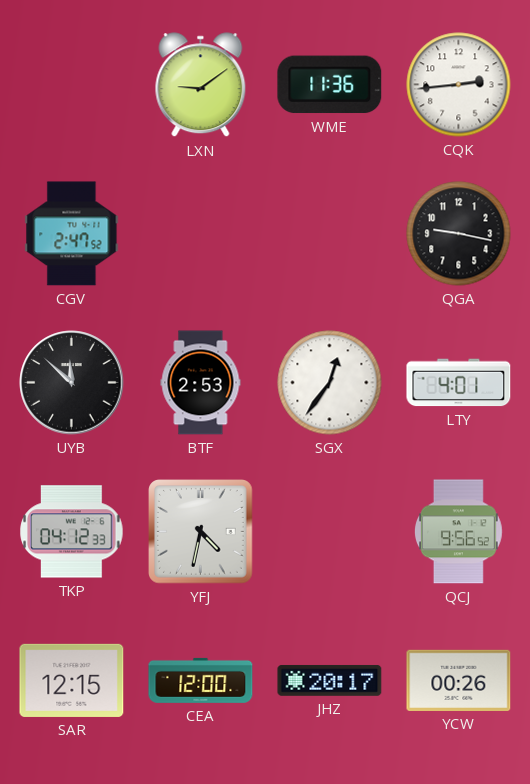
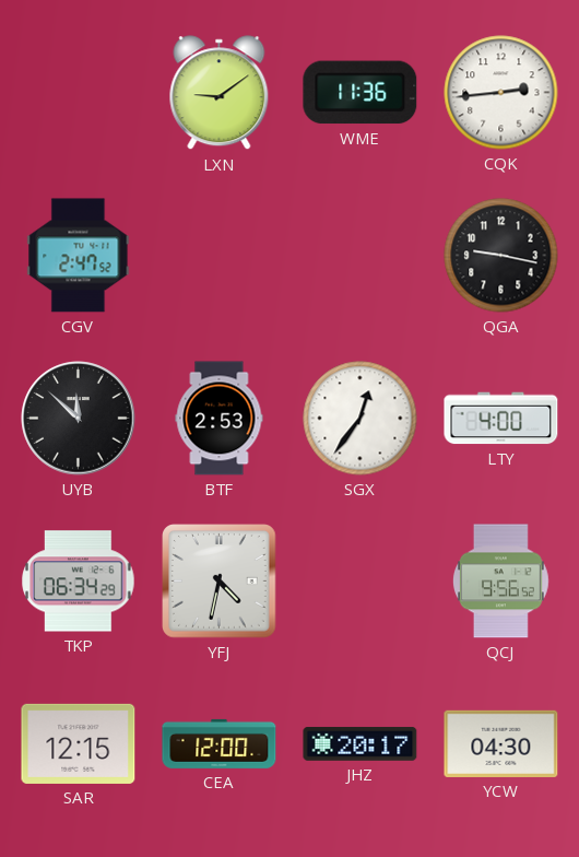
LTY: 4:01 -> 4:00
TKP: 04:12 -> 06:34
YCW: 00:26 -> 04:30
